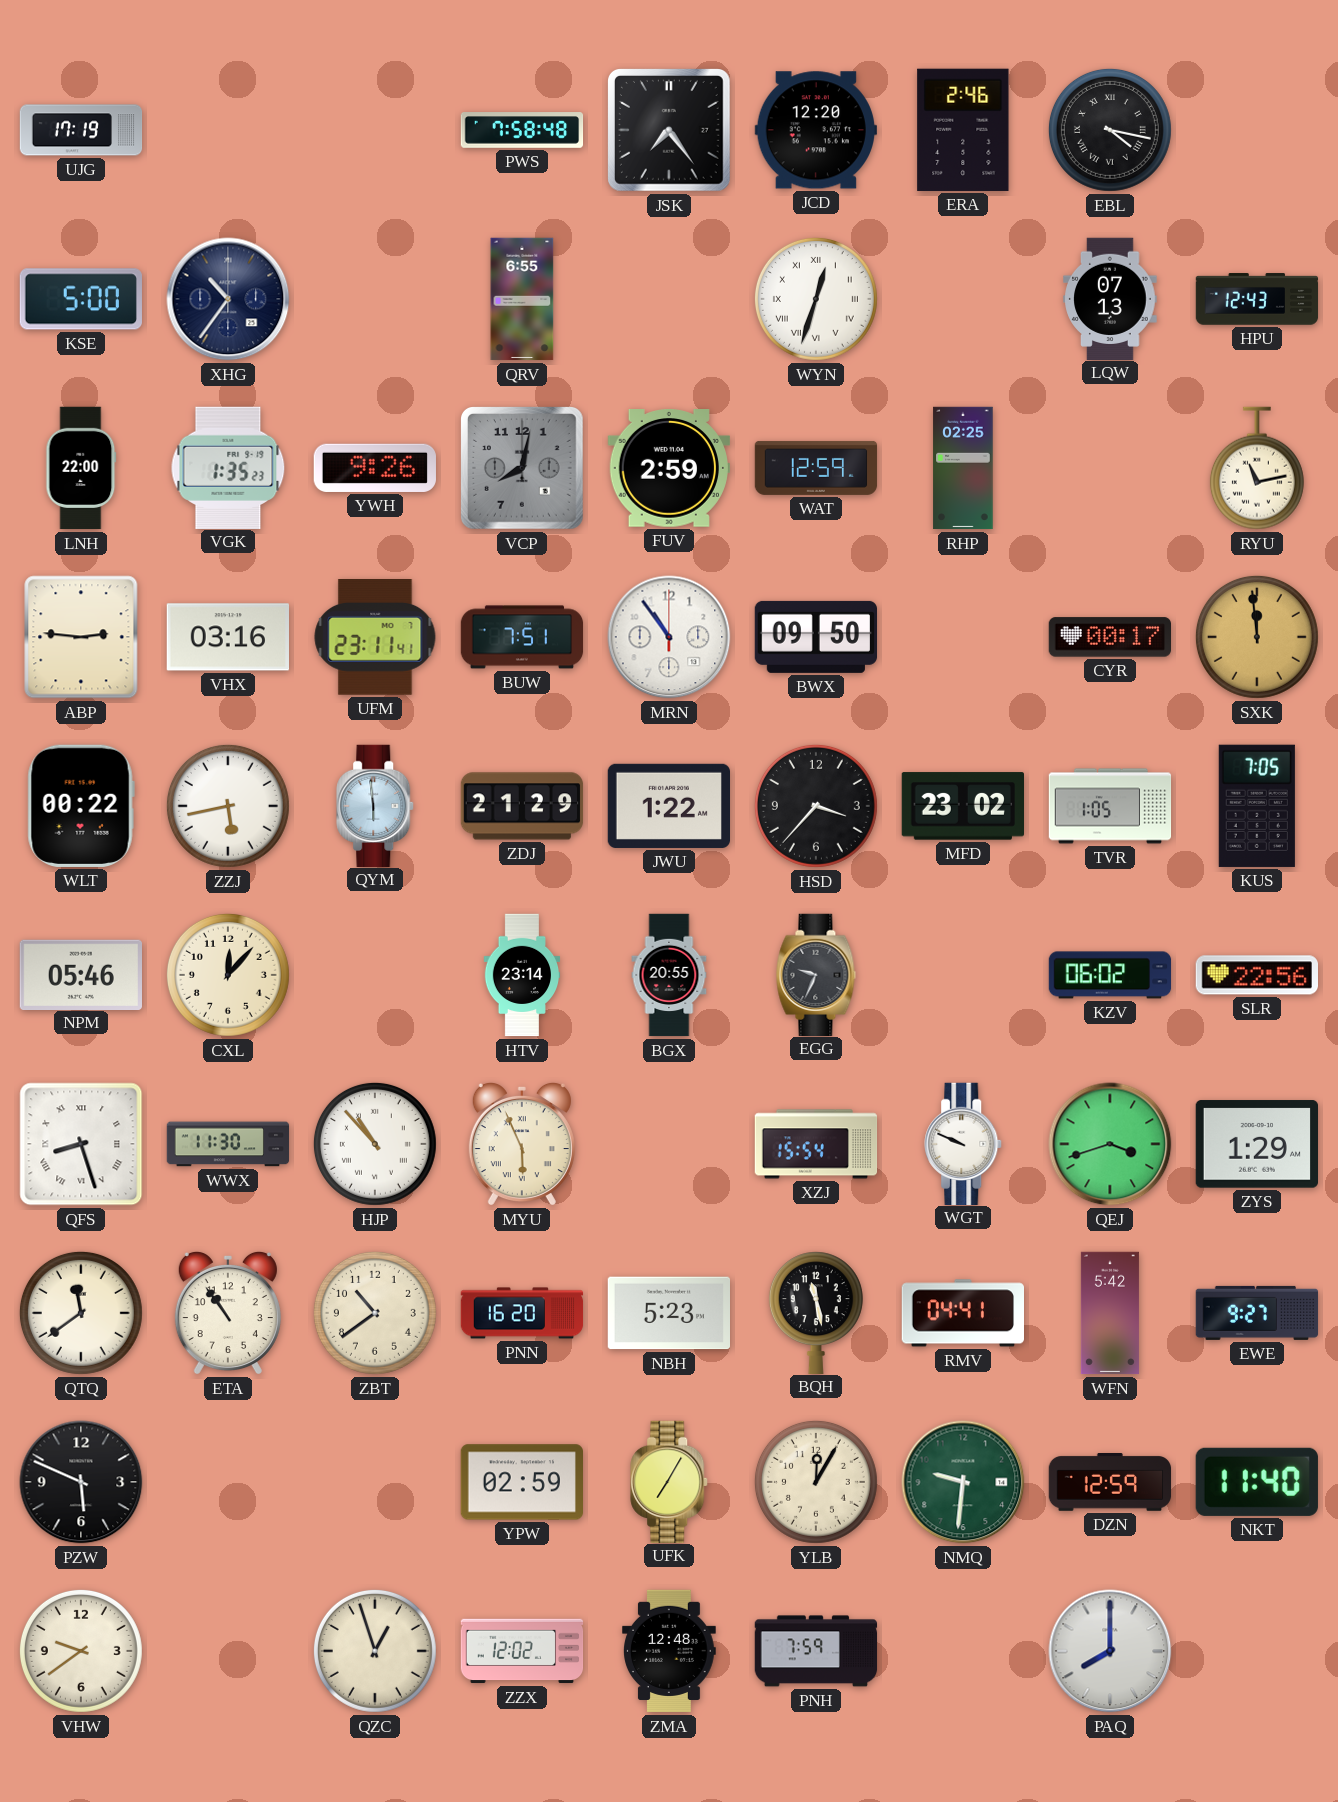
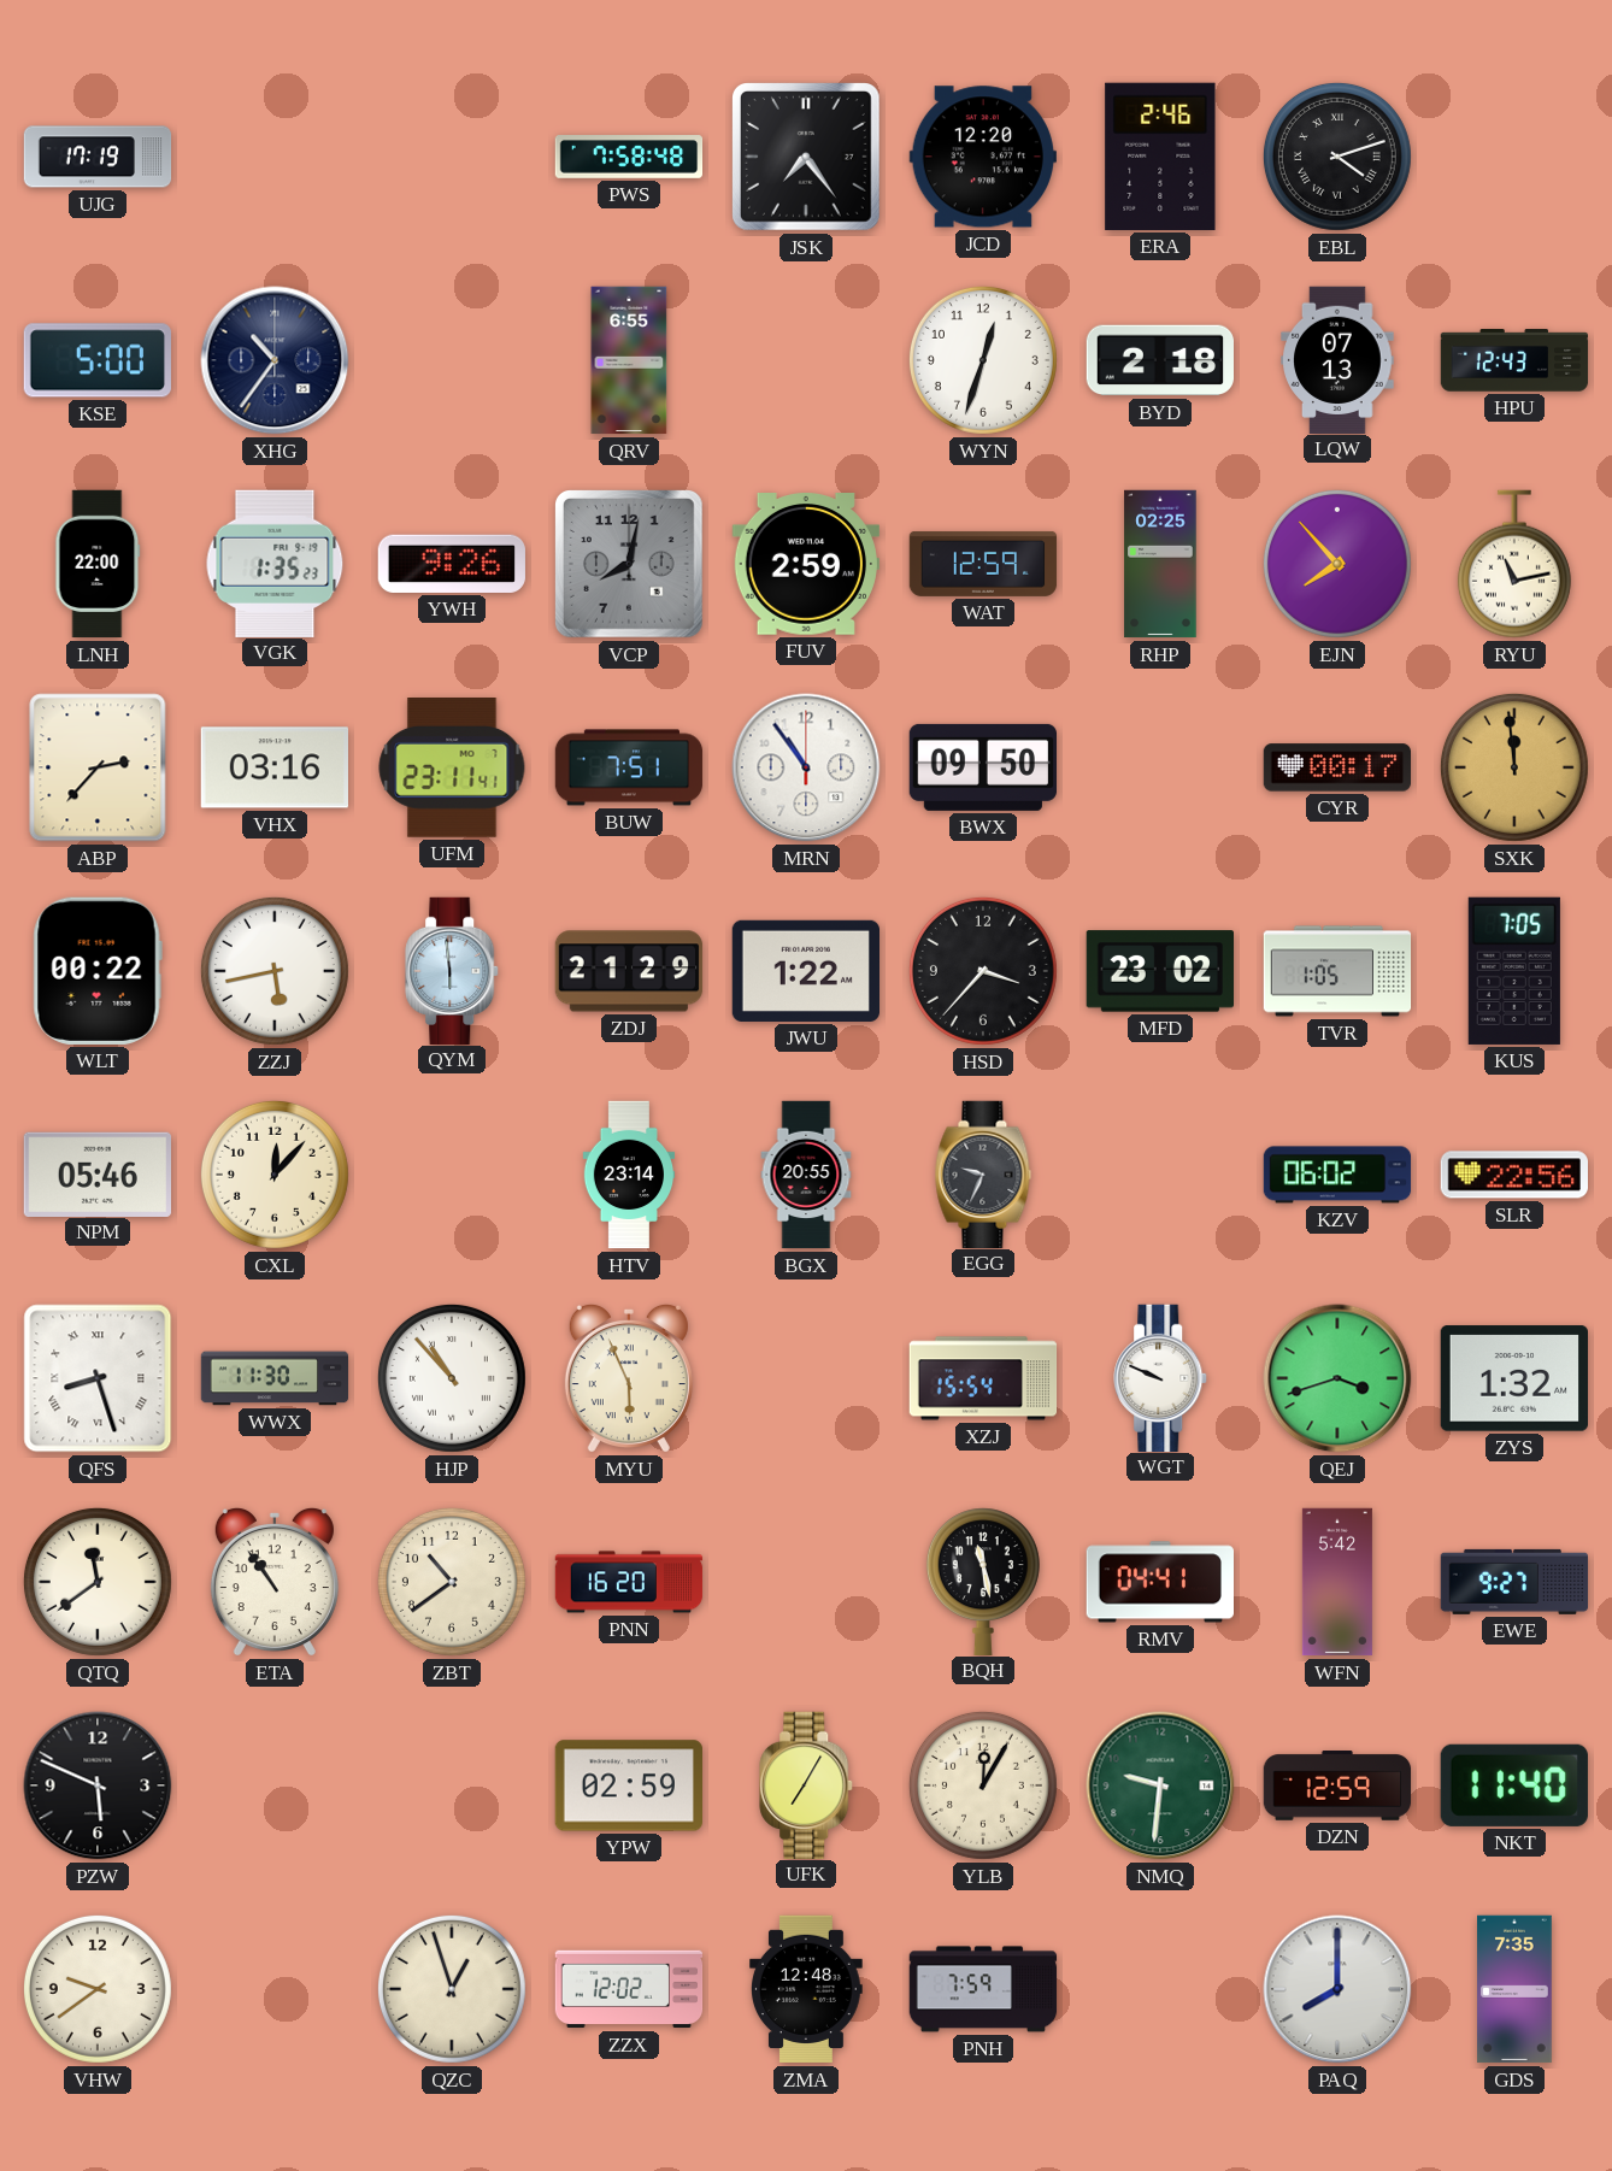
EBL: 4:17 -> 4:12
WYN numerals: Roman -> Arabic
BYD: none -> 2:18
EJN: none -> 7:53
ABP: 2:46 -> 2:37
ZYS: 1:29 -> 1:32
NBH: 5:23 -> none
GDS: none -> 7:35
